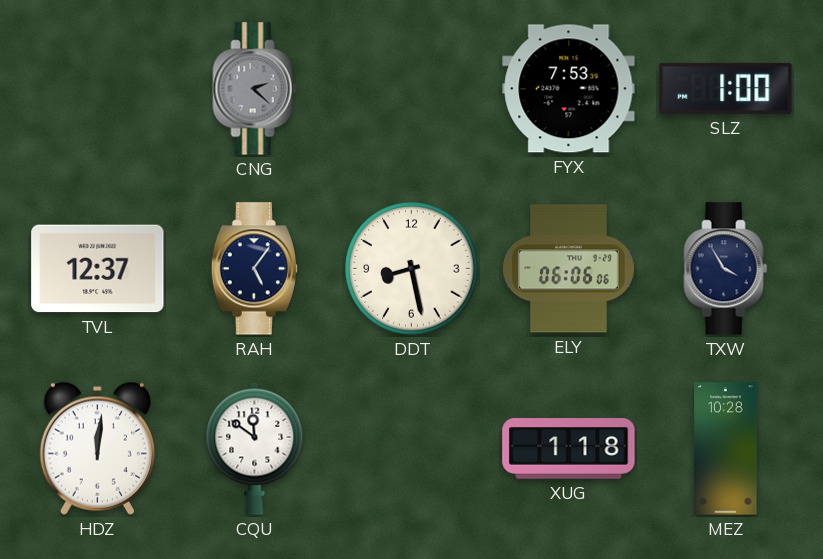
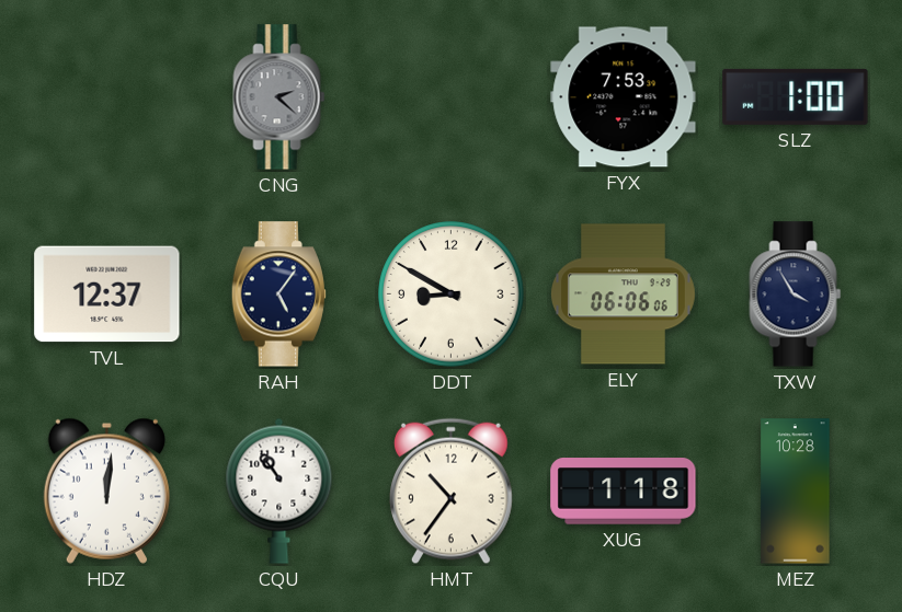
DDT: 8:28 -> 8:50
CQU: 11:51 -> 10:54
HMT: none -> 10:36
